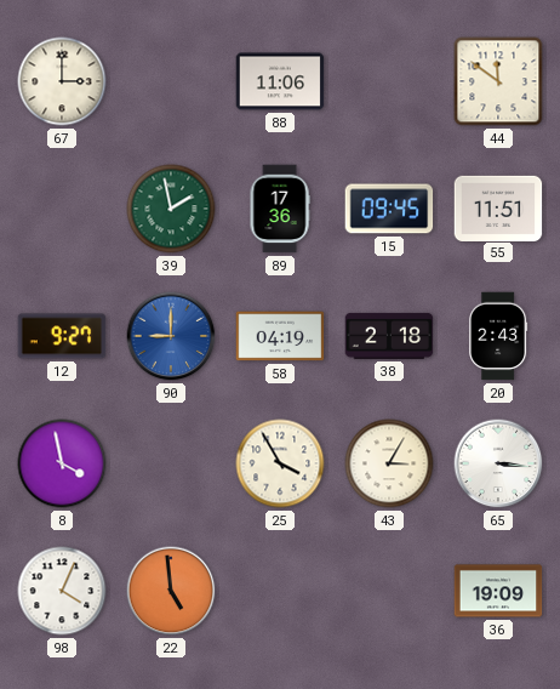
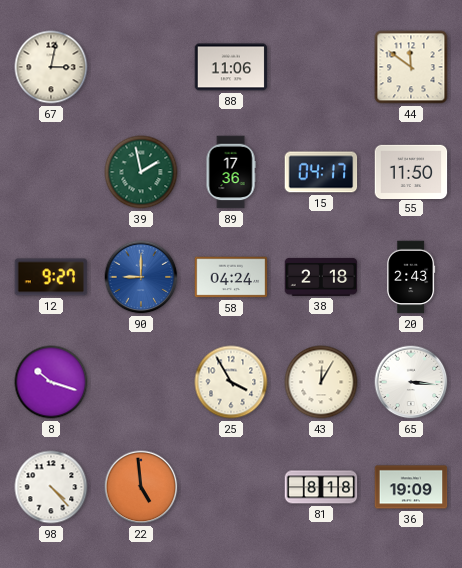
67: 3:00 -> 3:02
15: 09:45 -> 04:17
55: 11:51 -> 11:50
58: 04:19 -> 04:24
8: 3:58 -> 10:18
43: 3:05 -> 12:05
98: 4:04 -> 4:23
81: none -> 8:18
